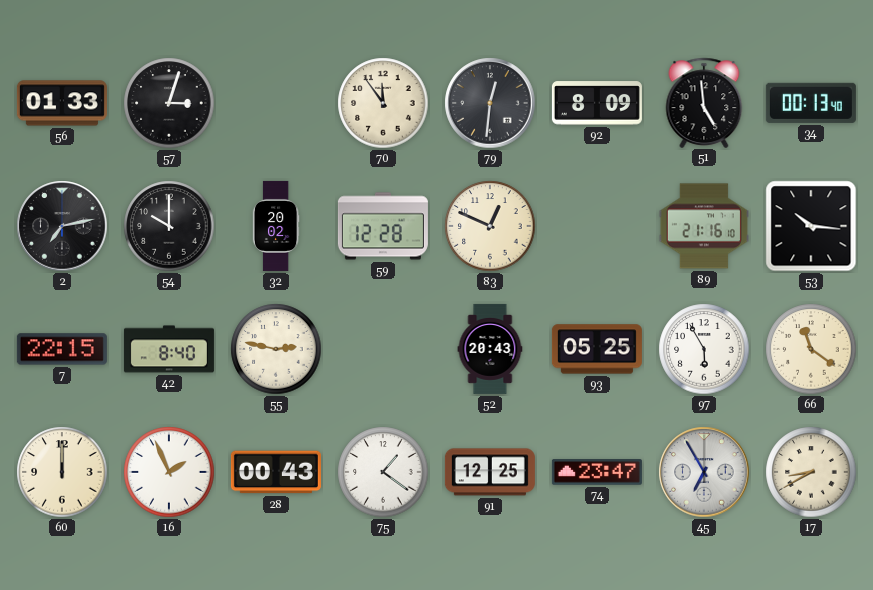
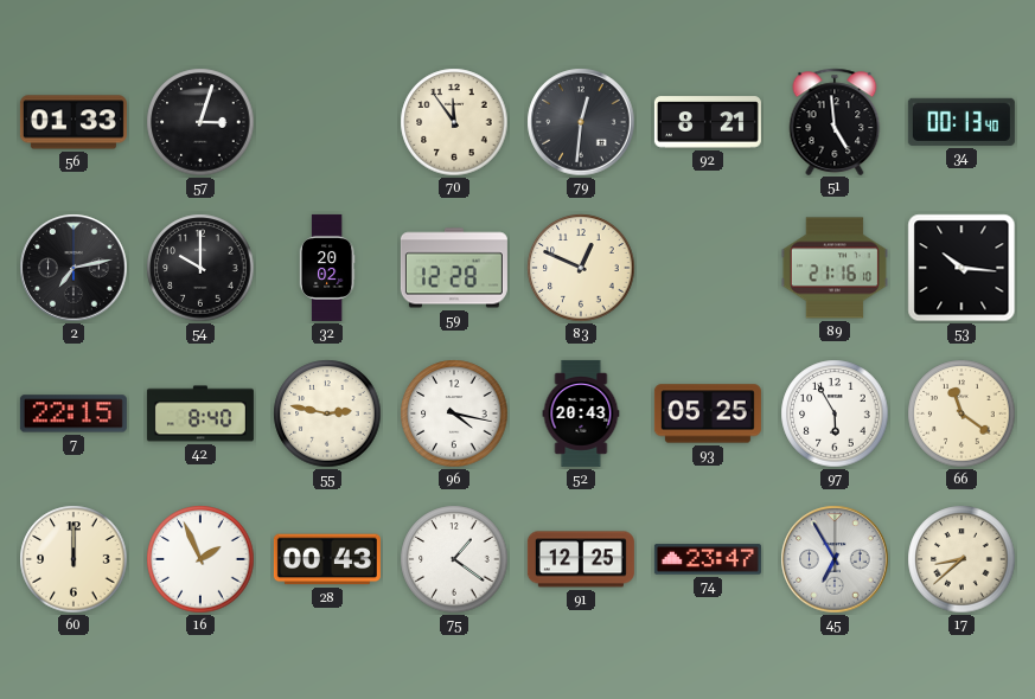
92: 8:09 -> 8:21
96: none -> 4:17
17: 8:40 -> 8:38
